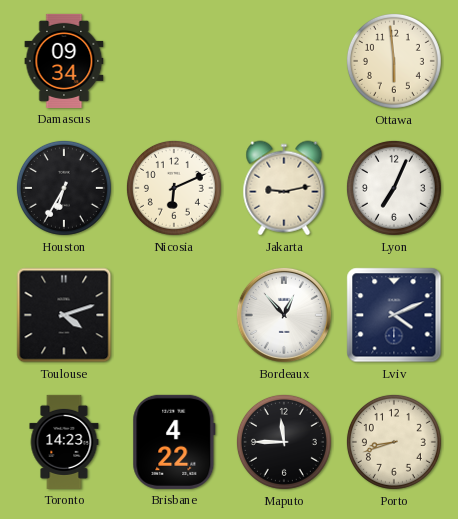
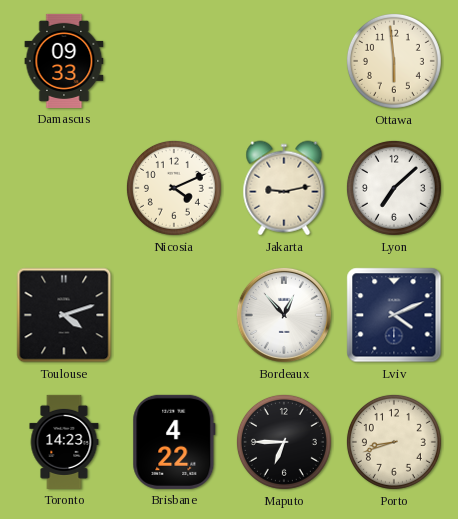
Damascus: 09:34 -> 09:33
Houston: 6:35 -> none
Nicosia: 6:11 -> 4:11
Lyon: 7:04 -> 7:08
Maputo: 11:45 -> 6:45
